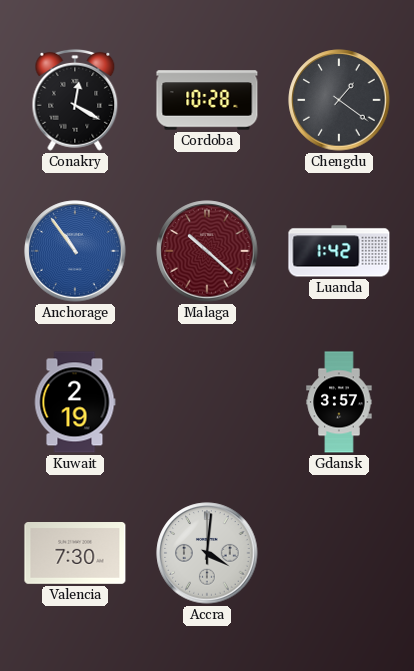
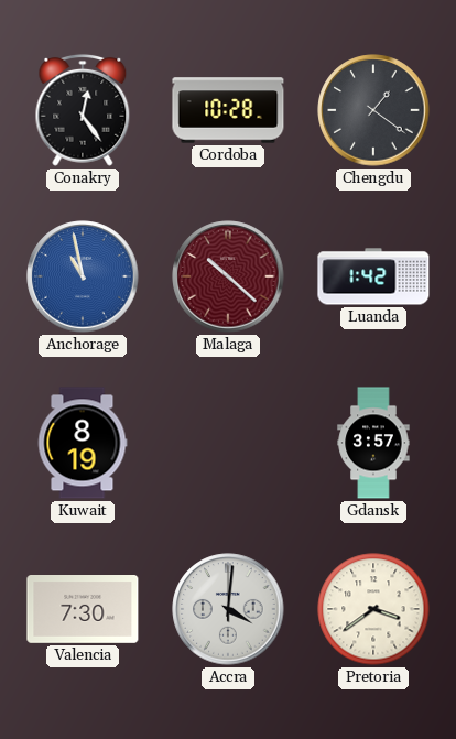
Conakry: 12:20 -> 12:24
Anchorage: 10:54 -> 10:58
Kuwait: 2:19 -> 8:19
Pretoria: none -> 3:39
